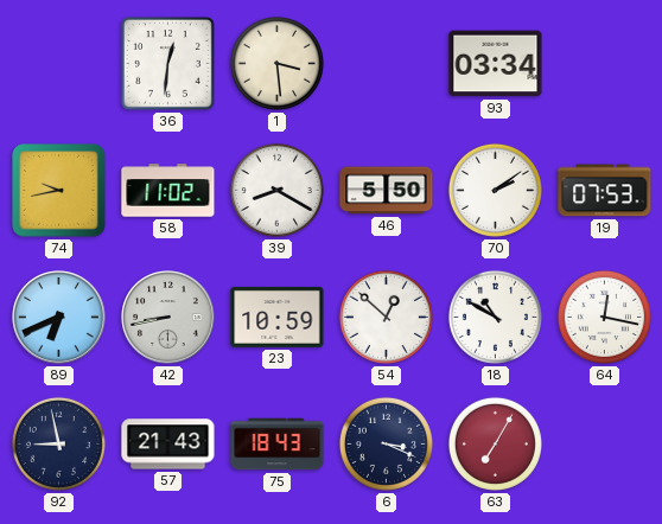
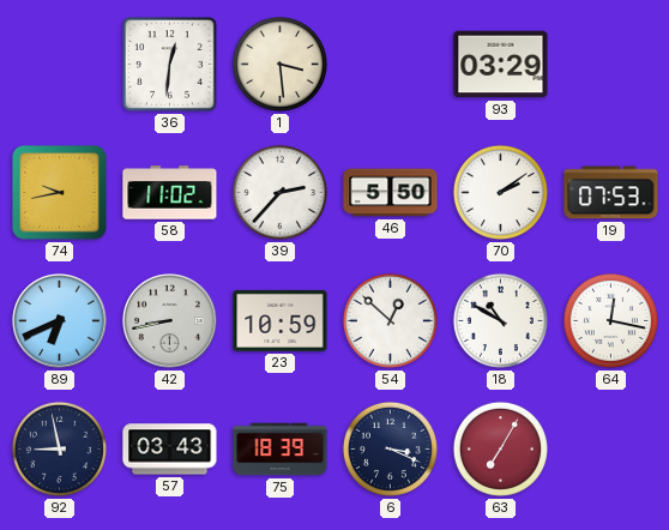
93: 03:34 -> 03:29
39: 8:20 -> 2:37
57: 21:43 -> 03:43
75: 18:43 -> 18:39
